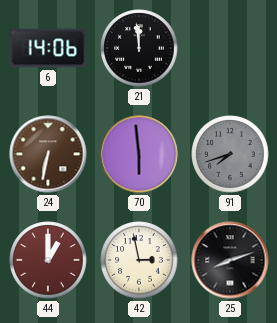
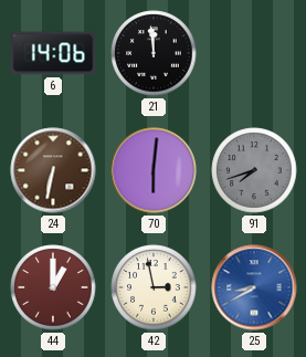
70: 5:59 -> 6:01
25: 8:12 -> 8:40
25 dial: black -> blue
